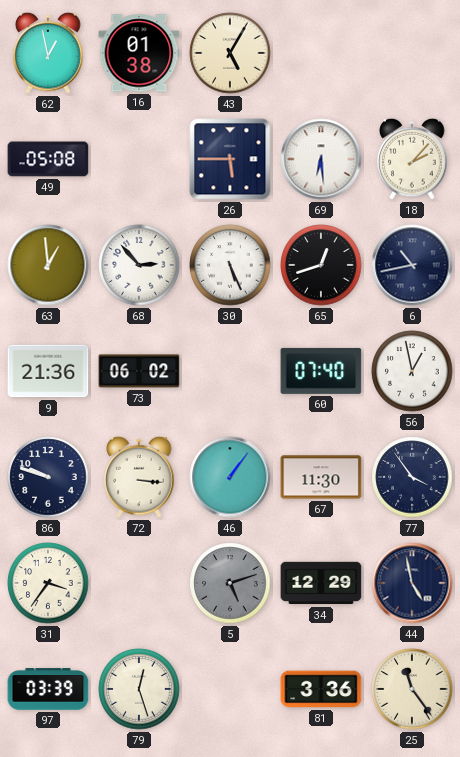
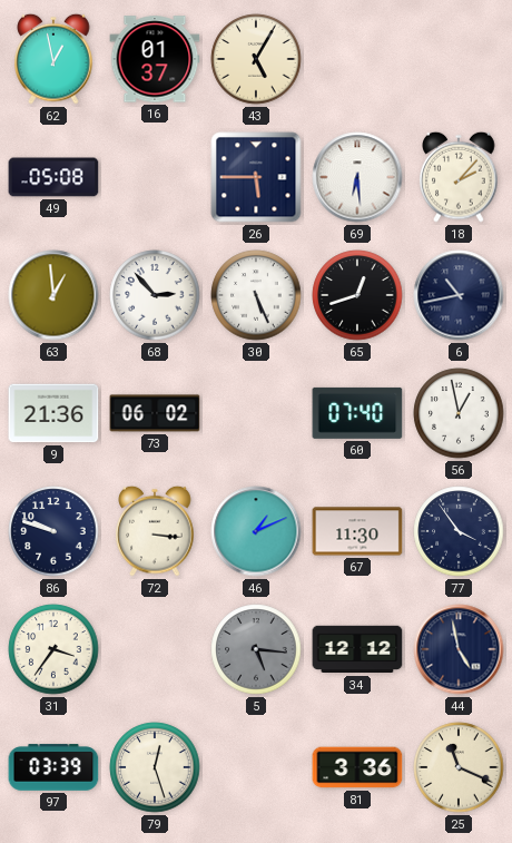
16: 01:38 -> 01:37
46: 1:06 -> 1:11
5: 5:12 -> 5:16
34: 12:29 -> 12:12
25: 11:24 -> 11:19
